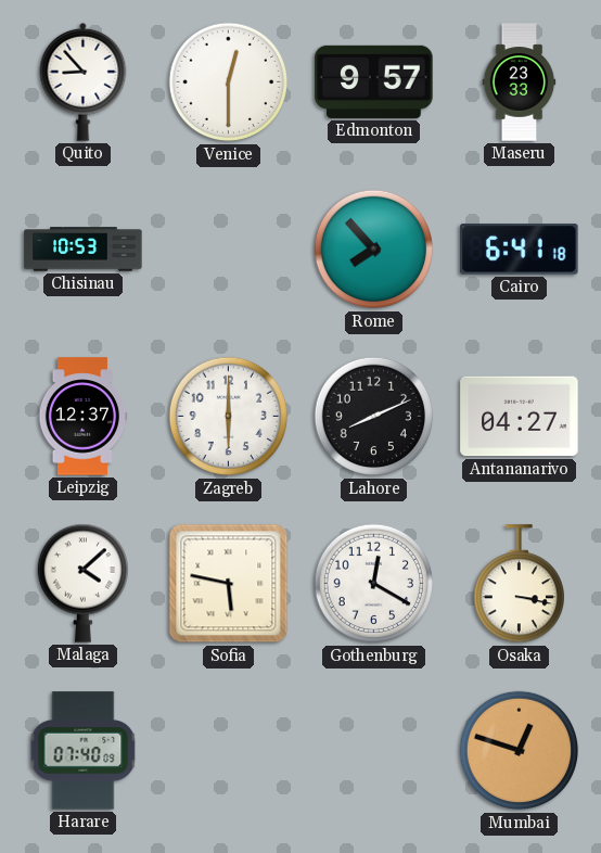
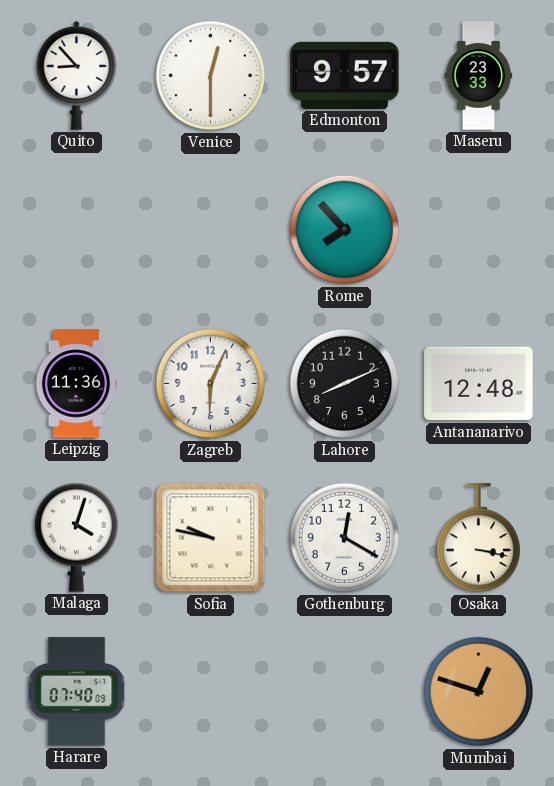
Chisinau: 10:53 -> none
Cairo: 6:41 -> none
Leipzig: 12:37 -> 11:36
Zagreb: 6:00 -> 6:04
Antananarivo: 04:27 -> 12:48
Malaga: 4:08 -> 4:03
Sofia: 5:47 -> 9:47
